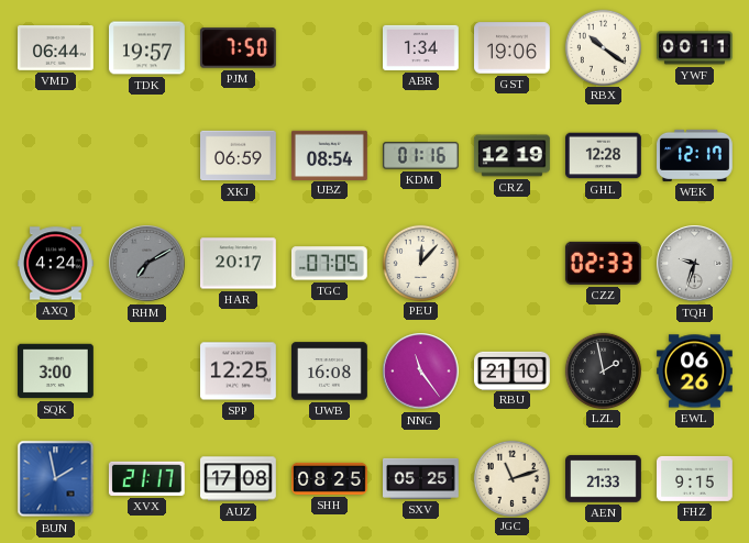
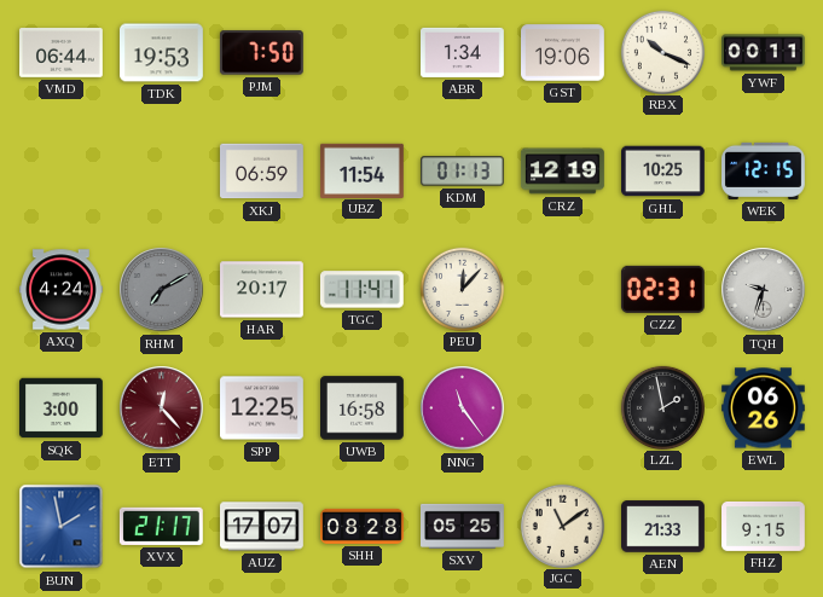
TDK: 19:57 -> 19:53
RBX: 10:21 -> 10:19
UBZ: 08:54 -> 11:54
KDM: 01:16 -> 01:13
GHL: 12:28 -> 10:25
WEK: 12:17 -> 12:15
TGC: 07:05 -> 11:41
CZZ: 02:33 -> 02:31
ETT: none -> 12:23
UWB: 16:08 -> 16:58
RBU: 21:10 -> none
AUZ: 17:08 -> 17:07
SHH: 08:25 -> 08:28
JGC: 11:12 -> 11:09
